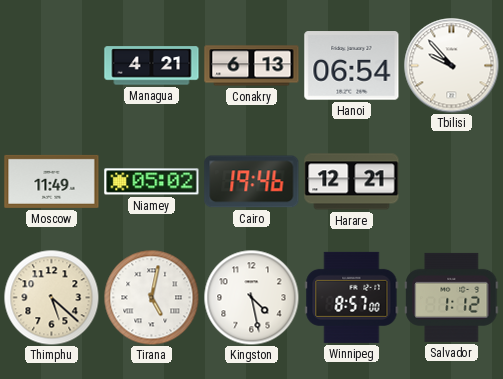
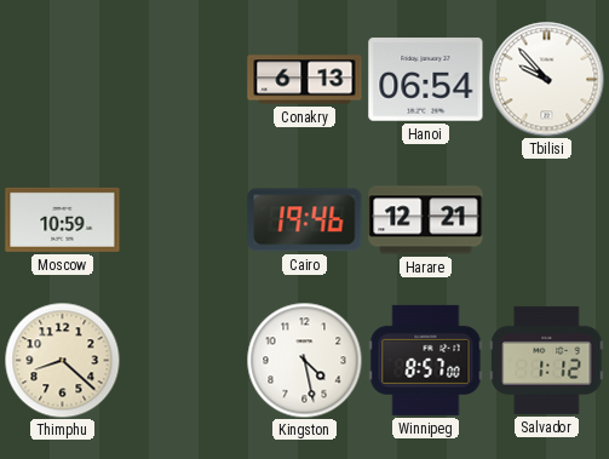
Managua: 4:21 -> none
Moscow: 11:49 -> 10:59
Niamey: 05:02 -> none
Thimphu: 5:22 -> 8:22
Tirana: 5:02 -> none
